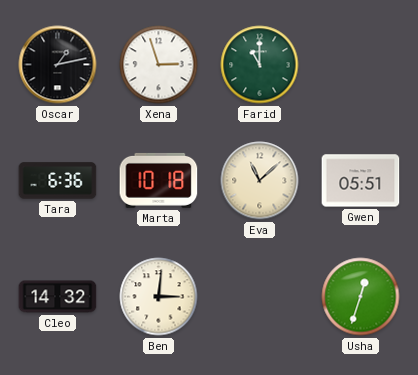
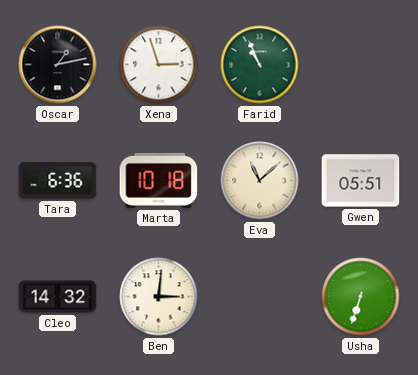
Farid: 11:00 -> 10:56
Usha: 12:33 -> 6:33
